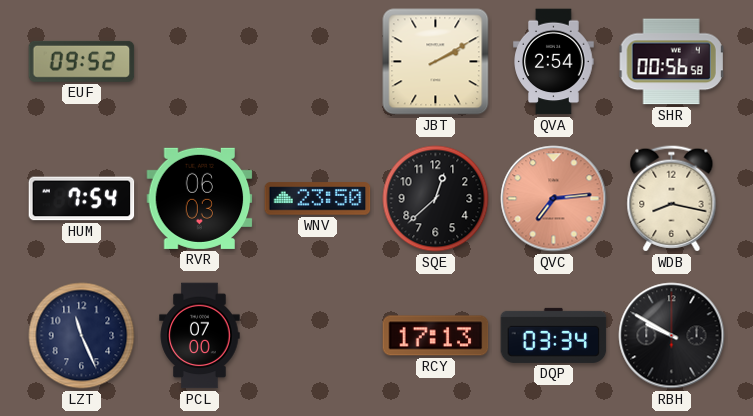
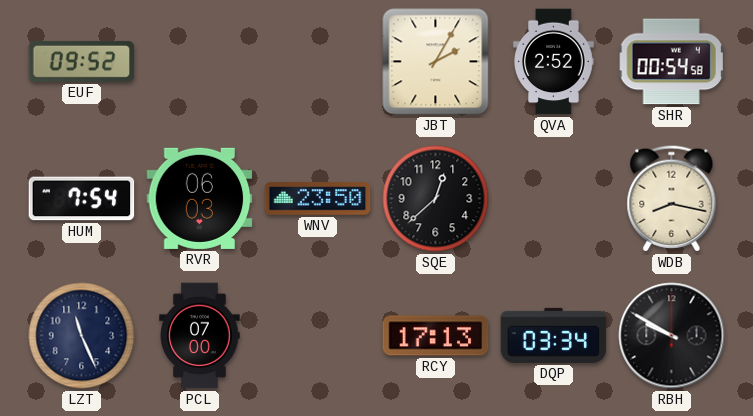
JBT: 2:10 -> 2:05
QVA: 2:54 -> 2:52
SHR: 00:56 -> 00:54
QVC: 7:14 -> none
